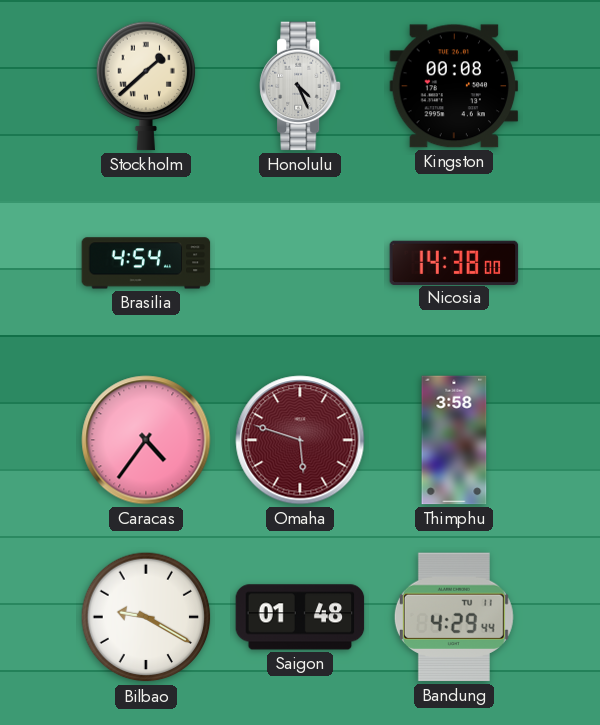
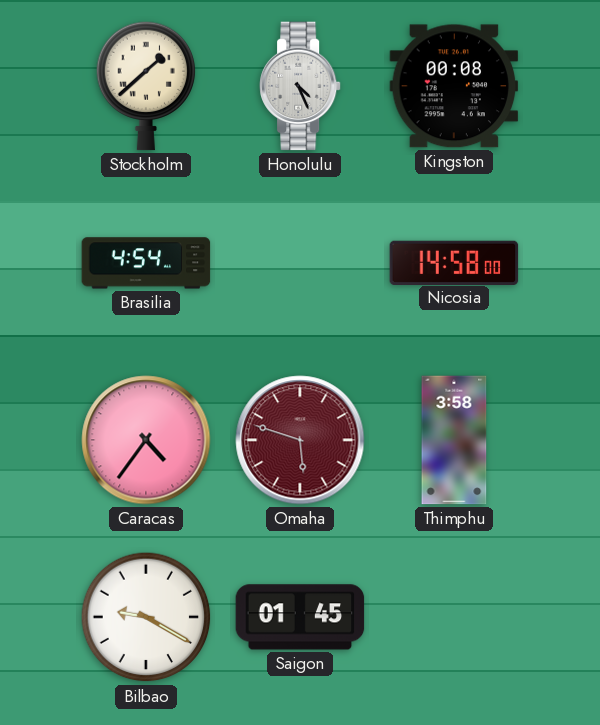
Nicosia: 14:38 -> 14:58
Saigon: 01:48 -> 01:45
Bandung: 4:29 -> none
